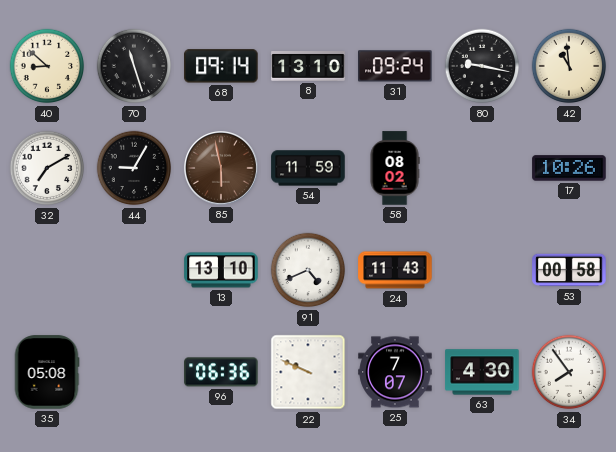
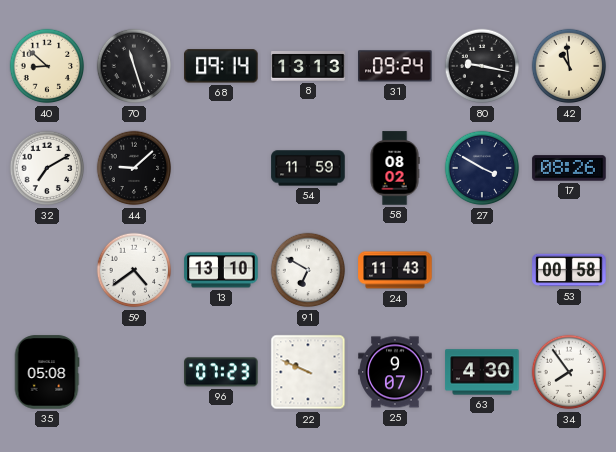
8: 13:10 -> 13:13
44: 9:05 -> 9:08
85: 5:58 -> none
27: none -> 3:50
17: 10:26 -> 08:26
59: none -> 4:39
91: 4:41 -> 6:50
96: 06:36 -> 07:23
25: 7:07 -> 9:07
